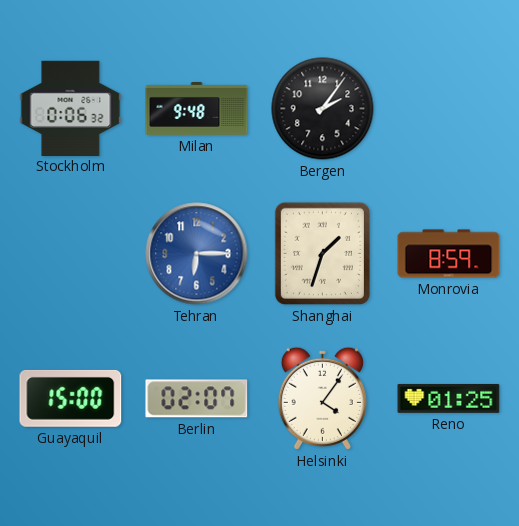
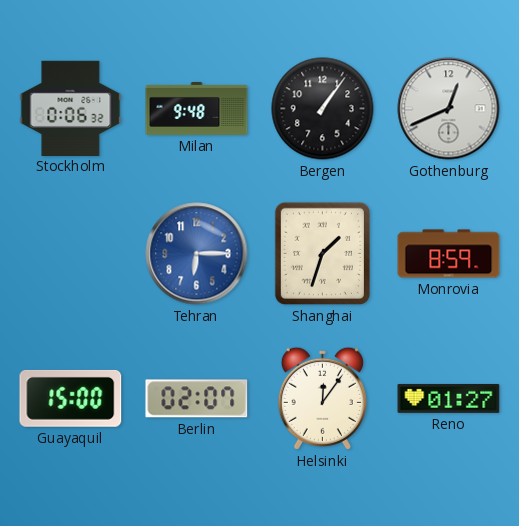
Bergen: 2:06 -> 1:06
Gothenburg: none -> 12:41
Helsinki: 4:06 -> 12:06
Reno: 01:25 -> 01:27
